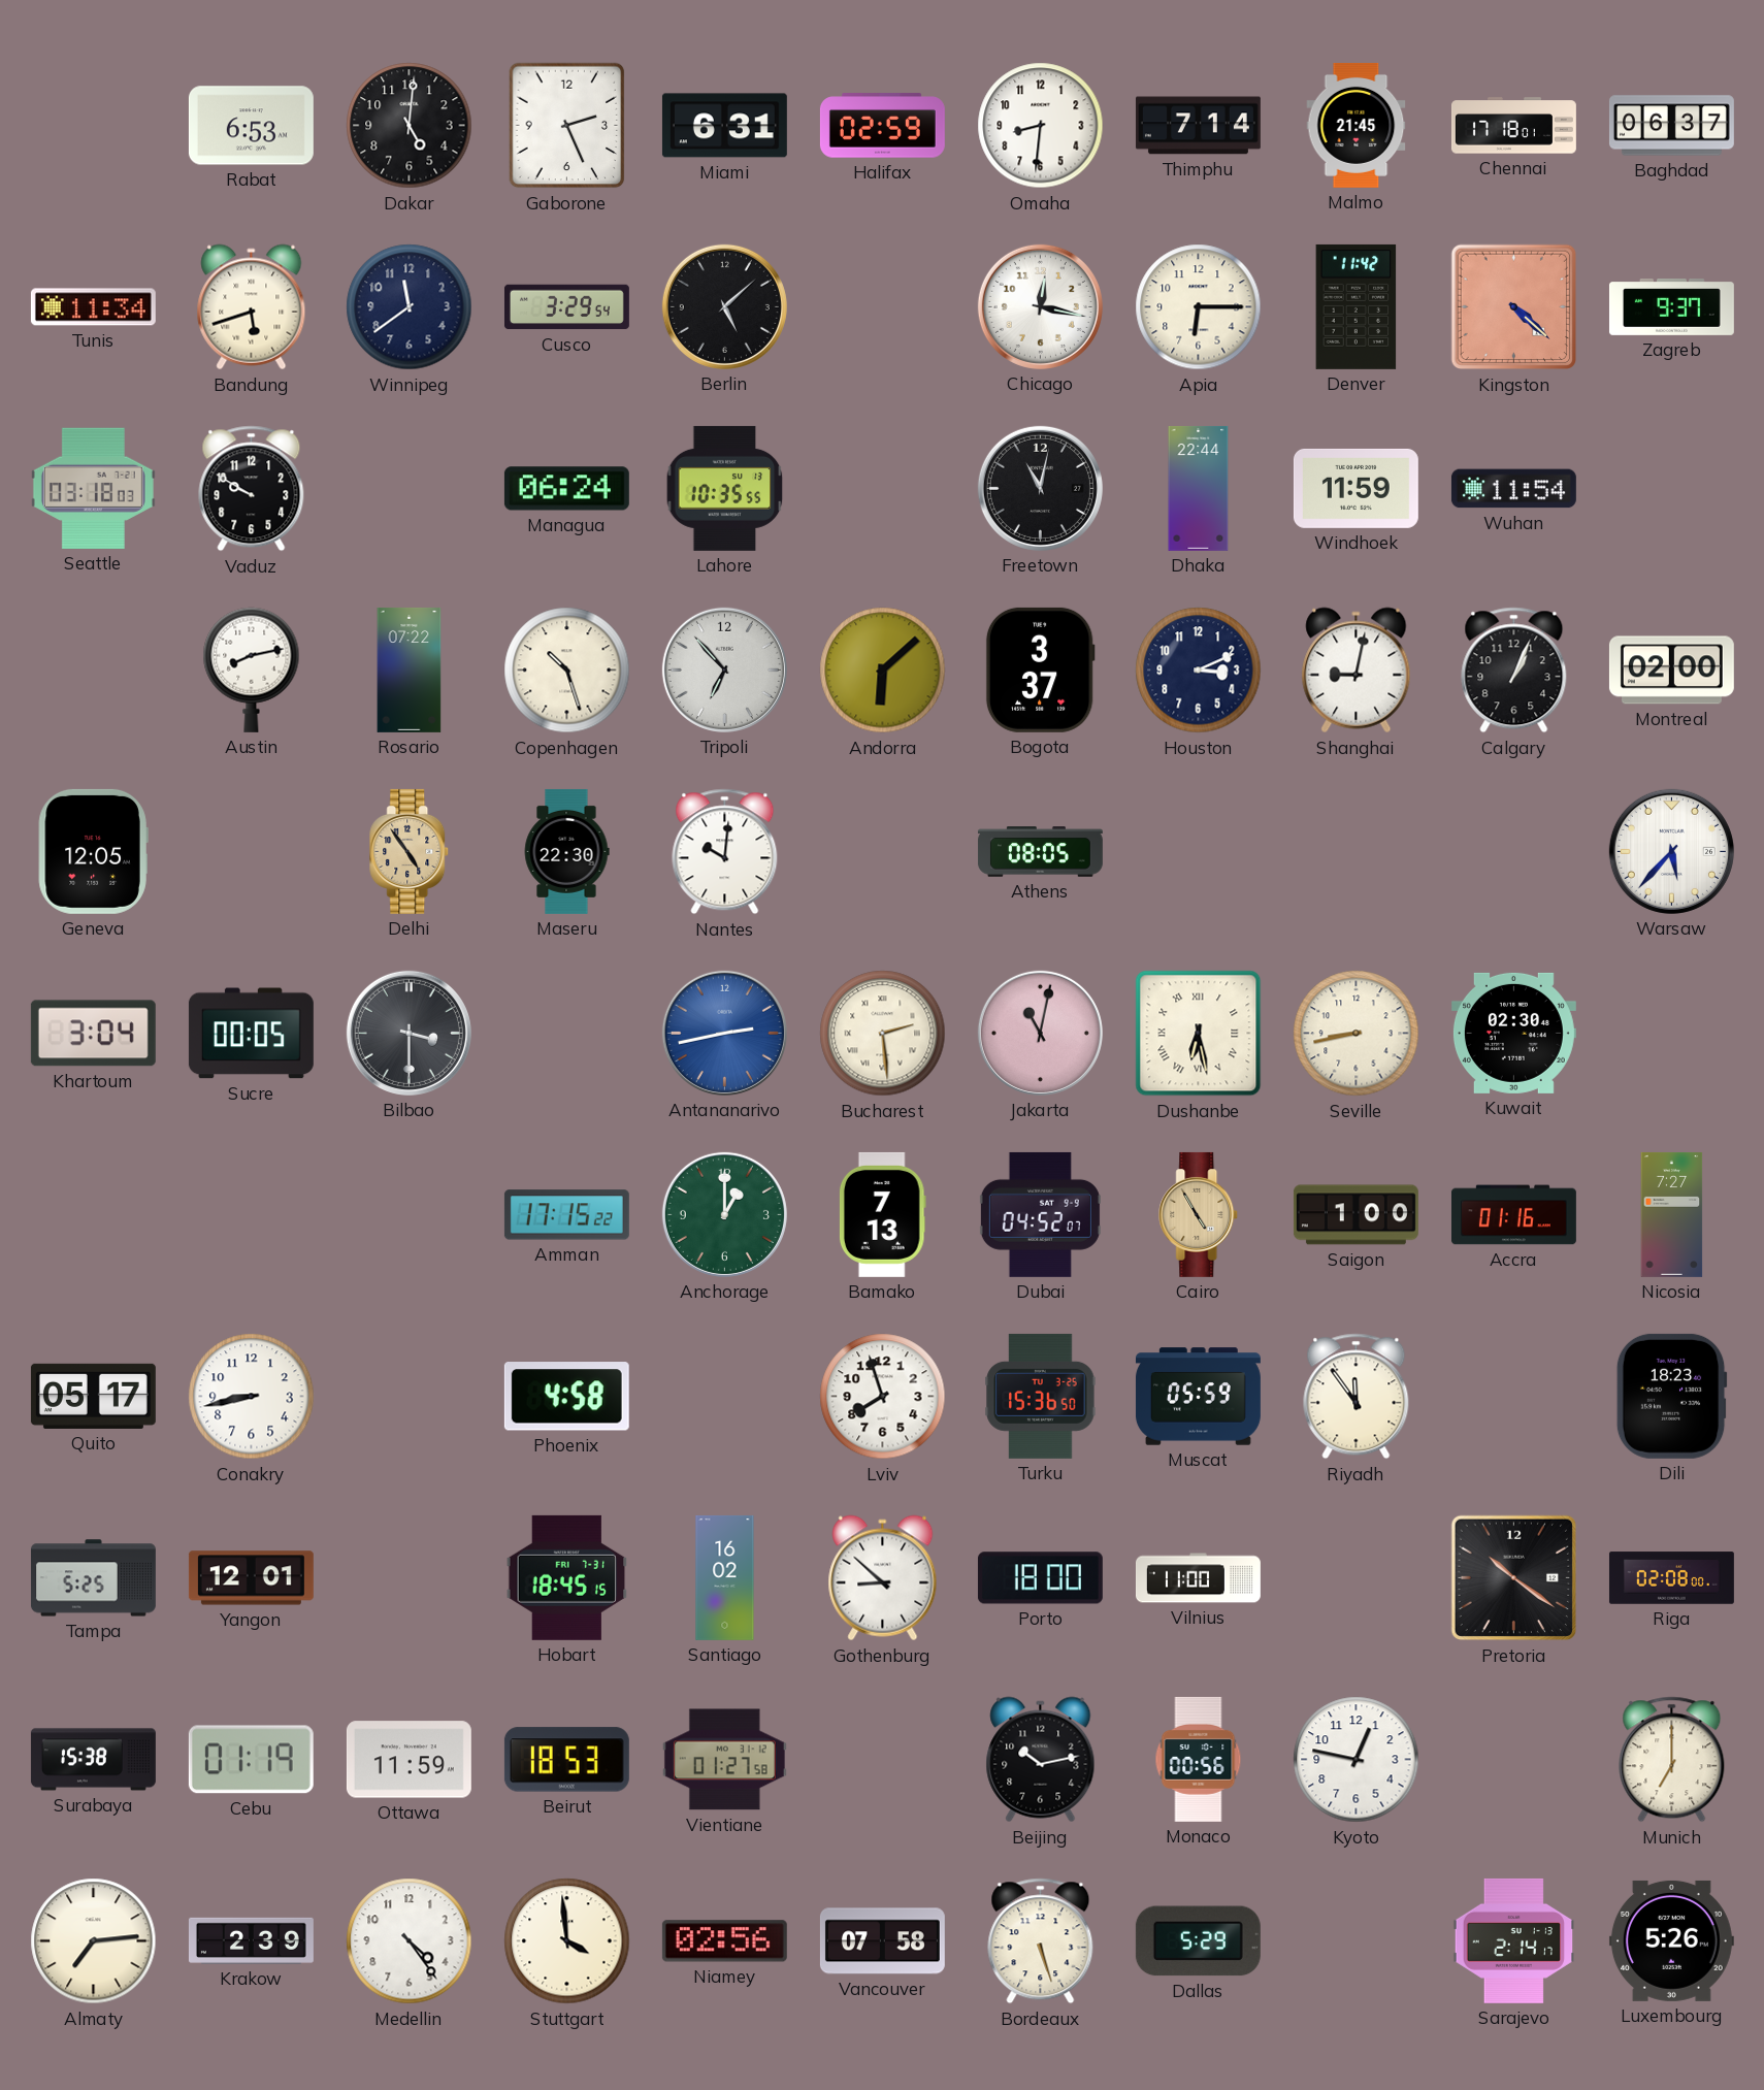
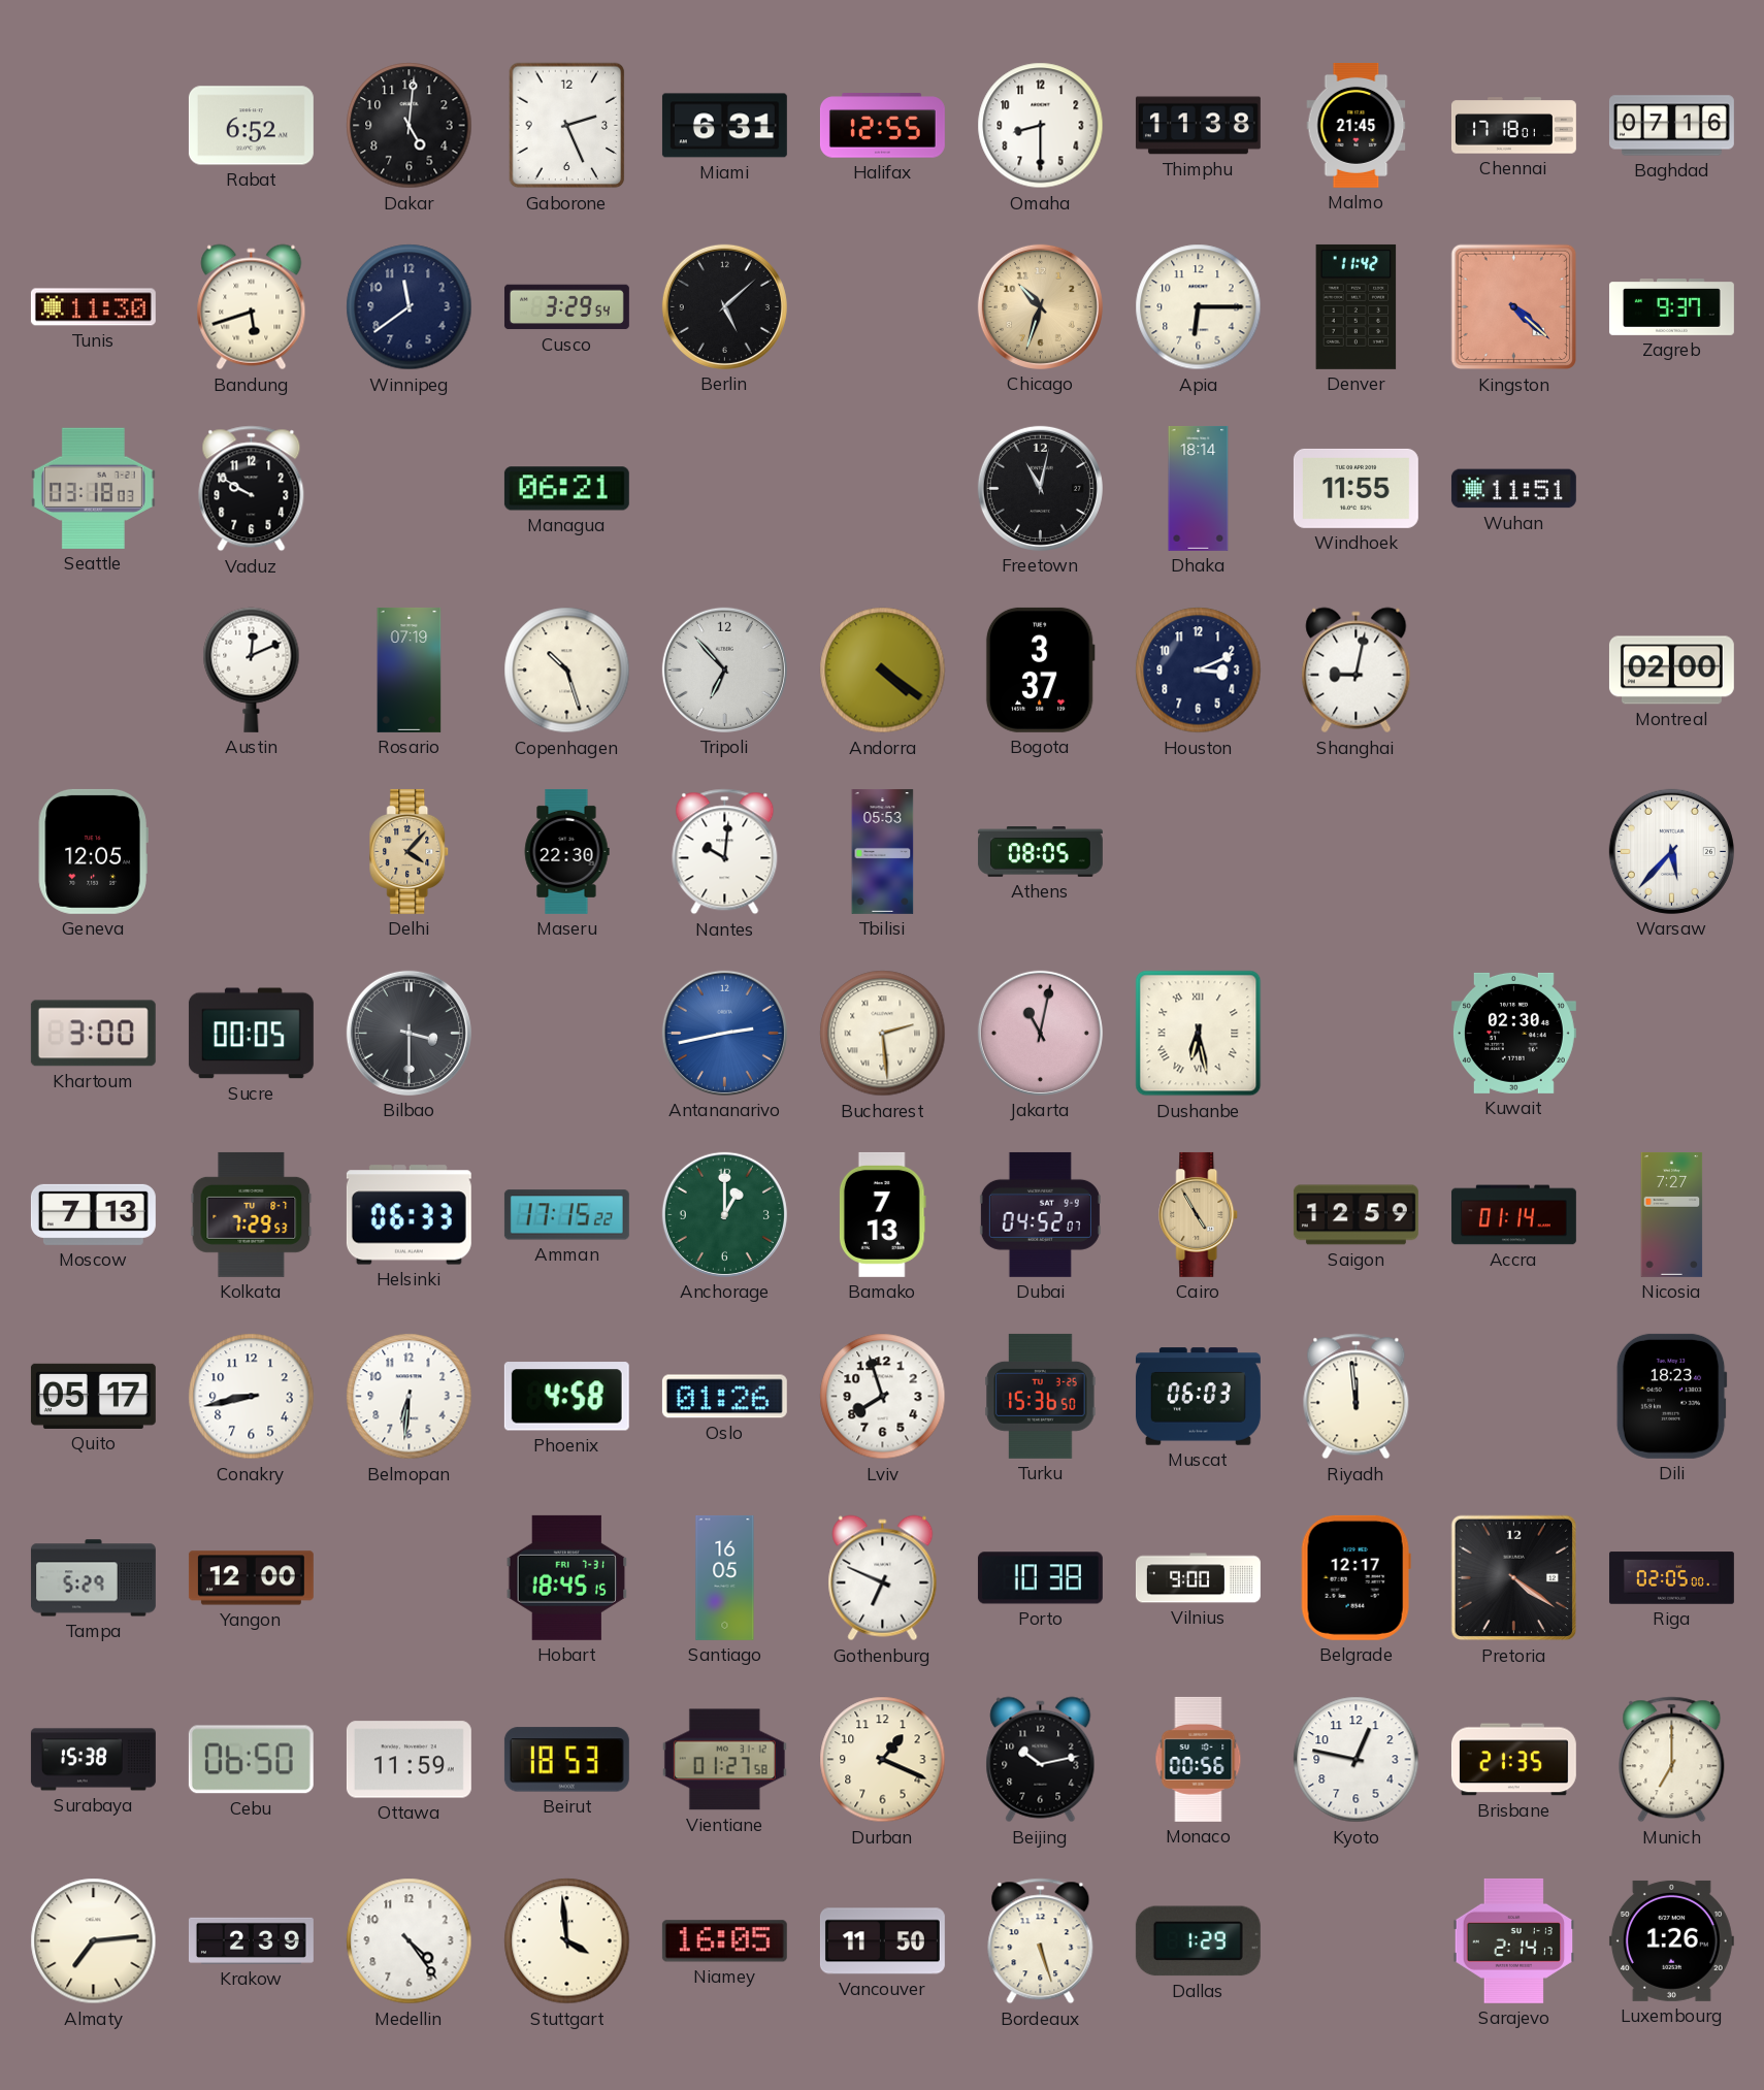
Rabat: 6:53 -> 6:52
Halifax: 02:59 -> 12:55
Omaha: 8:31 -> 8:30
Thimphu: 7:14 -> 11:38
Baghdad: 06:37 -> 07:16
Tunis: 11:34 -> 11:30
Chicago: 12:17 -> 10:33
Chicago dial: white -> champagne
Managua: 06:24 -> 06:21
Lahore: 10:35 -> none
Dhaka: 22:44 -> 18:14
Windhoek: 11:59 -> 11:55
Wuhan: 11:54 -> 11:51
Austin: 8:13 -> 12:11
Rosario: 07:22 -> 07:19
Andorra: 6:08 -> 4:21
Calgary: 1:04 -> none
Delhi: 4:54 -> 4:07
Tbilisi: none -> 05:53
Khartoum: 3:04 -> 3:00
Seville: 8:43 -> none
Moscow: none -> 7:13
Kolkata: none -> 7:29
Helsinki: none -> 06:33
Saigon: 1:00 -> 12:59
Accra: 01:16 -> 01:14
Belmopan: none -> 6:31
Oslo: none -> 01:26
Muscat: 05:59 -> 06:03
Riyadh: 11:54 -> 11:59
Tampa: 5:25 -> 5:29
Yangon: 12:01 -> 12:00
Santiago: 16:02 -> 16:05
Gothenburg: 8:52 -> 6:49
Porto: 18:00 -> 10:38
Vilnius: 11:00 -> 9:00
Belgrade: none -> 12:17
Pretoria: 10:21 -> 4:21
Riga: 02:08 -> 02:05
Cebu: 01:19 -> 06:50
Durban: none -> 1:19
Brisbane: none -> 21:35
Niamey: 02:56 -> 16:05
Vancouver: 07:58 -> 11:50
Dallas: 5:29 -> 1:29
Luxembourg: 5:26 -> 1:26
